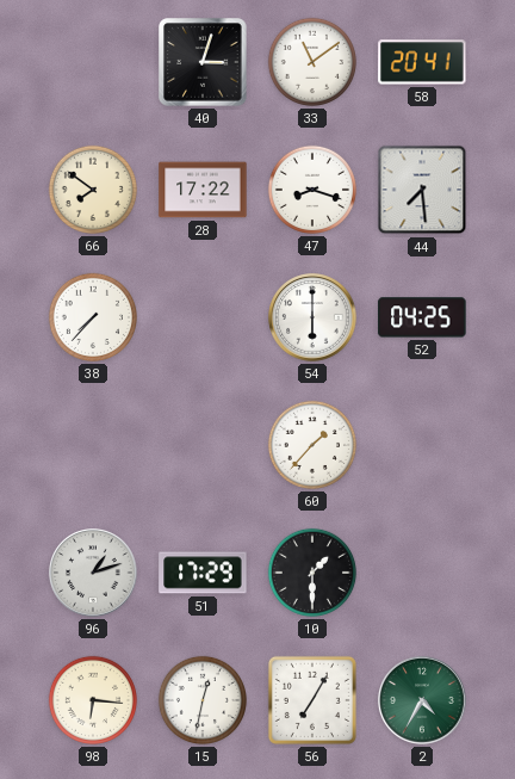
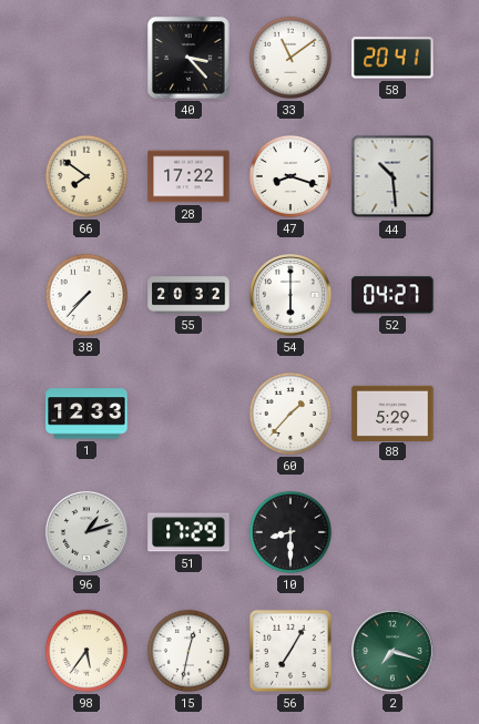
40: 3:03 -> 3:23
44: 7:29 -> 10:29
55: none -> 20:32
52: 04:25 -> 04:27
1: none -> 12:33
88: none -> 5:29
10: 1:30 -> 8:30
98: 6:16 -> 5:36
2: 4:35 -> 7:18
